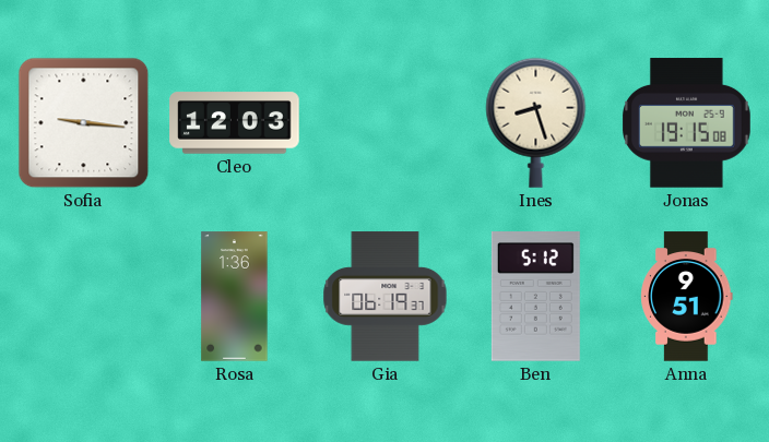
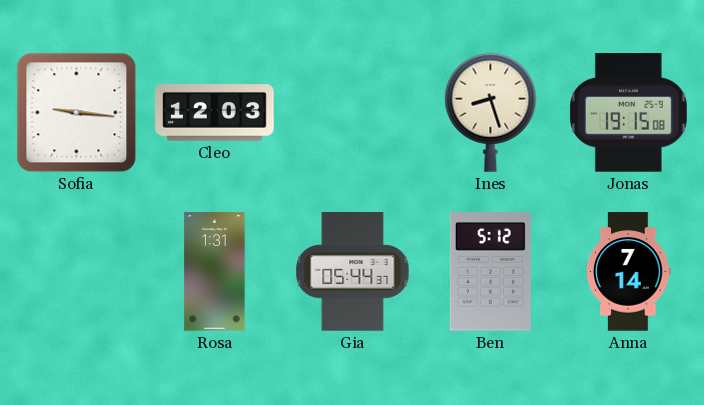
Rosa: 1:36 -> 1:31
Gia: 06:19 -> 05:44
Anna: 9:51 -> 7:14
